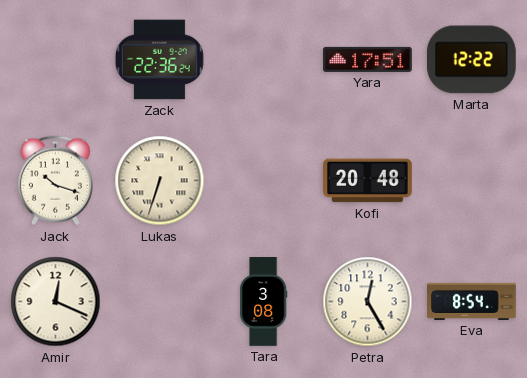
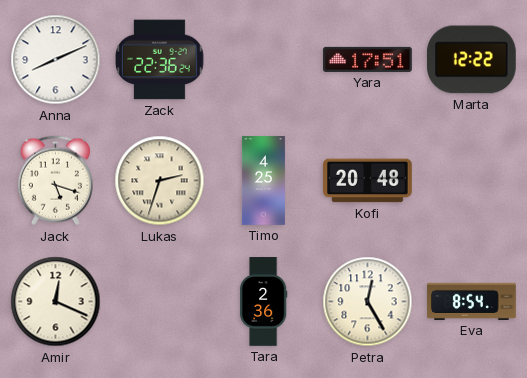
Anna: none -> 8:11
Jack: 10:18 -> 5:18
Lukas: 6:33 -> 2:33
Timo: none -> 4:25
Tara: 3:08 -> 2:36
